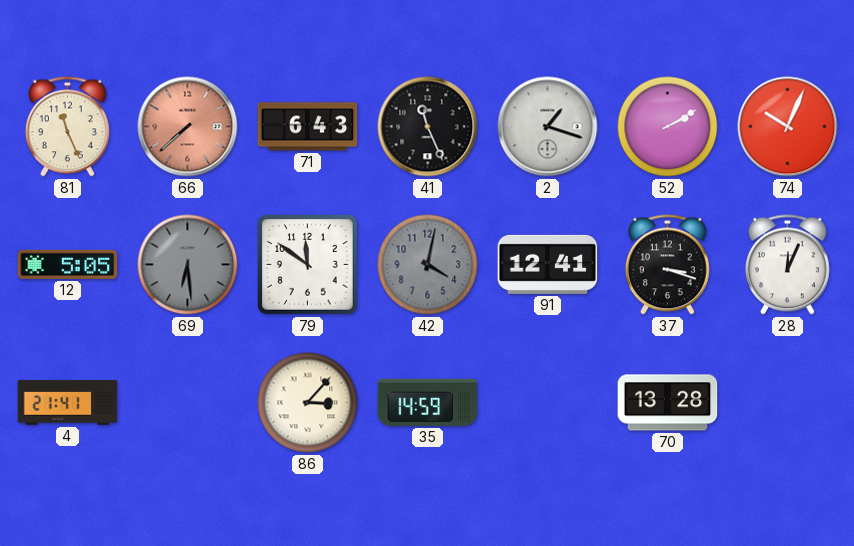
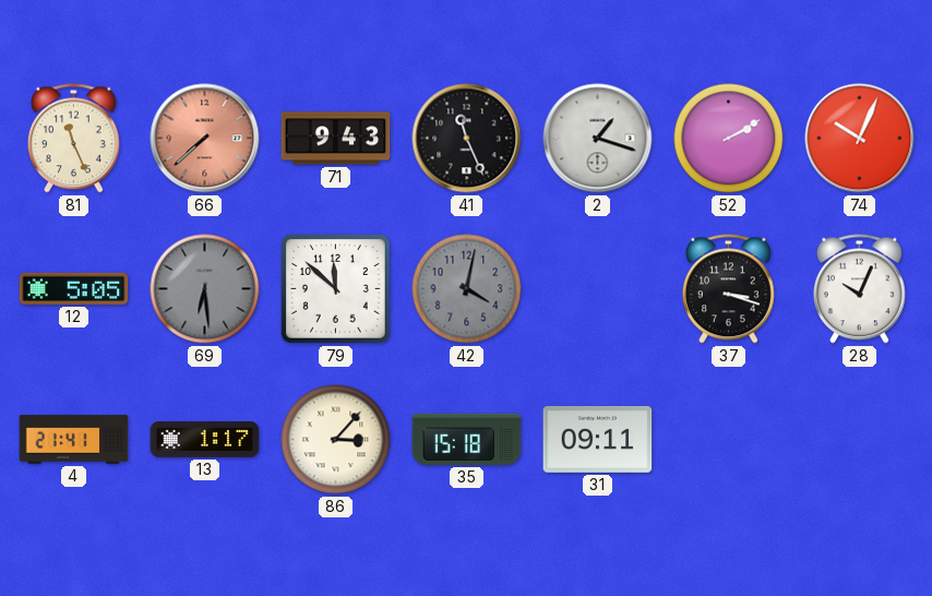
71: 6:43 -> 9:43
79: 11:51 -> 11:52
91: 12:41 -> none
28: 12:04 -> 10:04
13: none -> 1:17
35: 14:59 -> 15:18
31: none -> 09:11
70: 13:28 -> none
